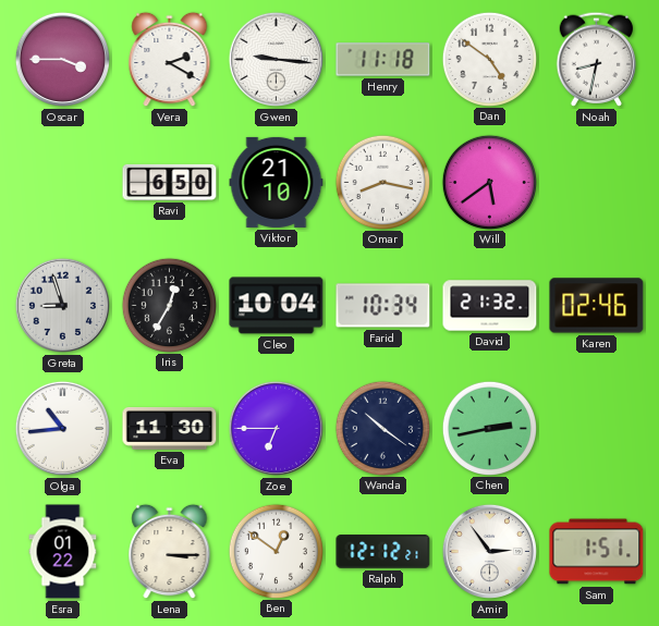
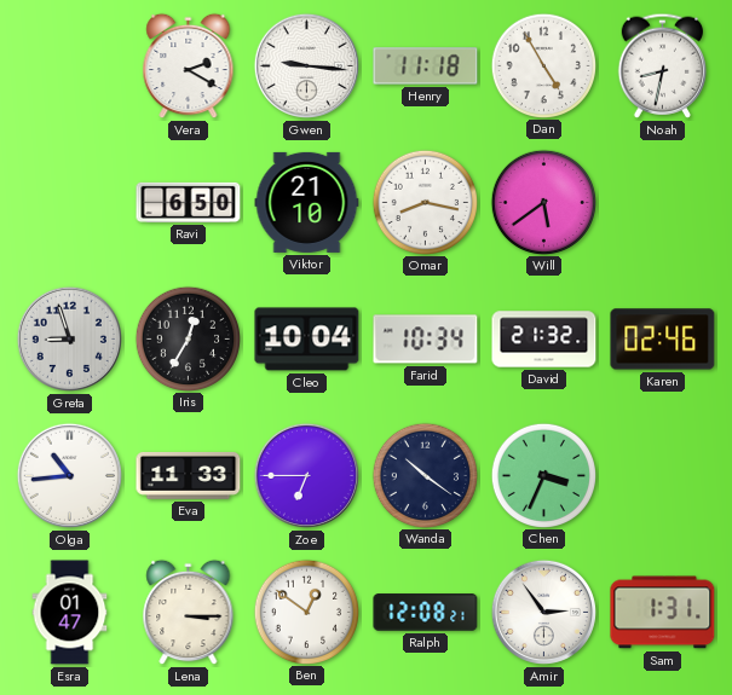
Oscar: 3:45 -> none
Dan: 4:51 -> 4:55
Eva: 11:30 -> 11:33
Chen: 2:43 -> 3:34
Esra: 01:22 -> 01:47
Ralph: 12:12 -> 12:08
Sam: 1:51 -> 1:31
